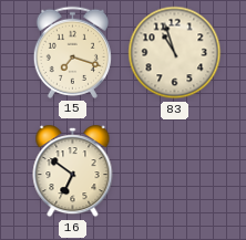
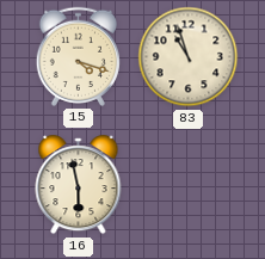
15: 7:18 -> 4:18
16: 6:51 -> 5:58
